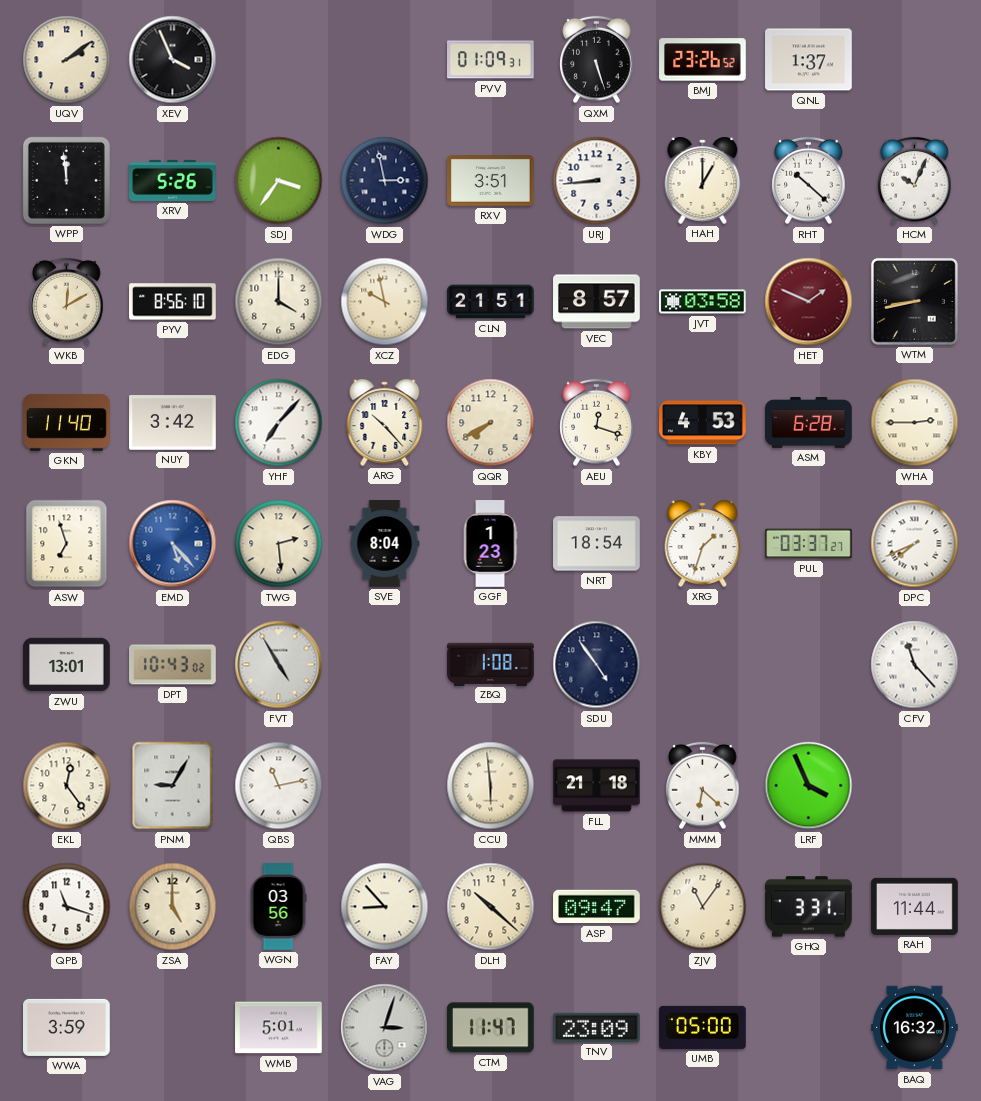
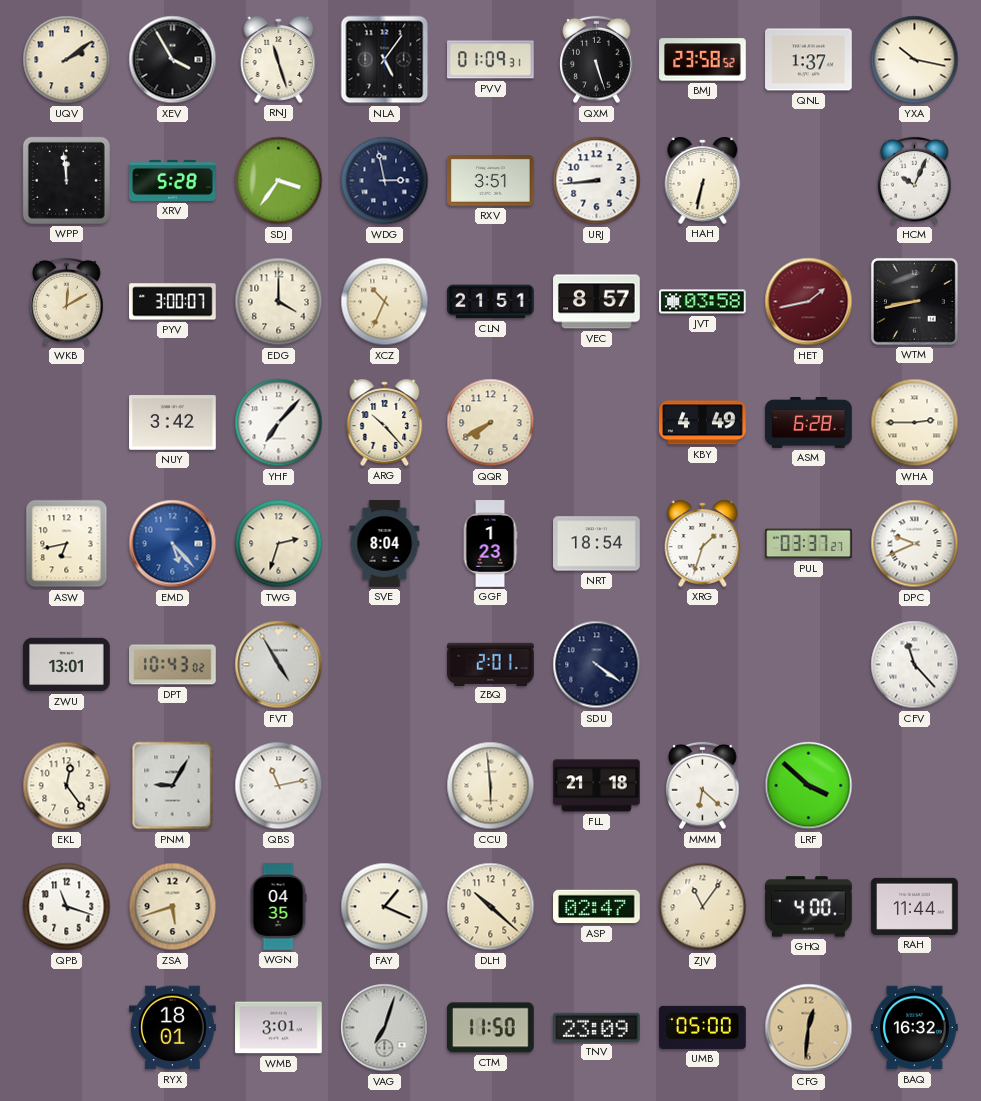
XEV: 3:56 -> 3:55
RNJ: none -> 11:27
NLA: none -> 5:06
BMJ: 23:26 -> 23:58
YXA: none -> 10:17
XRV: 5:26 -> 5:28
HAH: 1:00 -> 6:32
RHT: 10:22 -> none
PYV: 8:56 -> 3:00
XCZ: 9:58 -> 10:34
HET: 1:49 -> 1:43
GKN: 11:40 -> none
AEU: 12:18 -> none
KBY: 4:53 -> 4:49
ASW: 6:57 -> 6:43
TWG: 2:29 -> 2:33
DPC: 7:41 -> 9:41
ZBQ: 1:08 -> 2:01
SDU: 4:54 -> 4:21
LRF: 3:56 -> 3:52
ZSA: 5:00 -> 5:42
WGN: 03:56 -> 04:35
FAY: 8:53 -> 1:19
ASP: 09:47 -> 02:47
GHQ: 3:31 -> 4:00
WWA: 3:59 -> none
RYX: none -> 18:01
WMB: 5:01 -> 3:01
VAG: 3:03 -> 7:03
CTM: 11:47 -> 11:50
CFG: none -> 12:31
